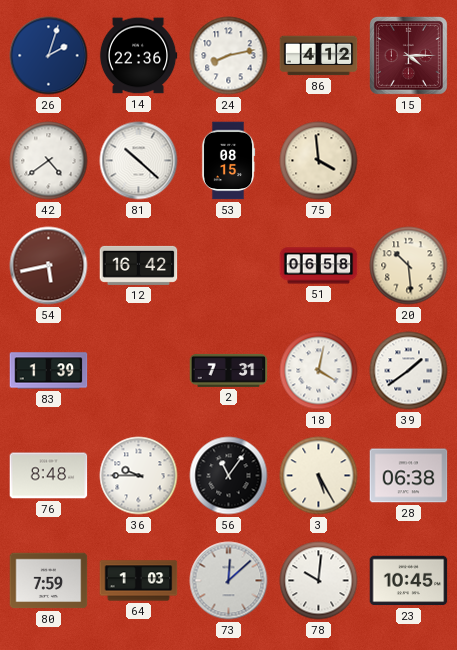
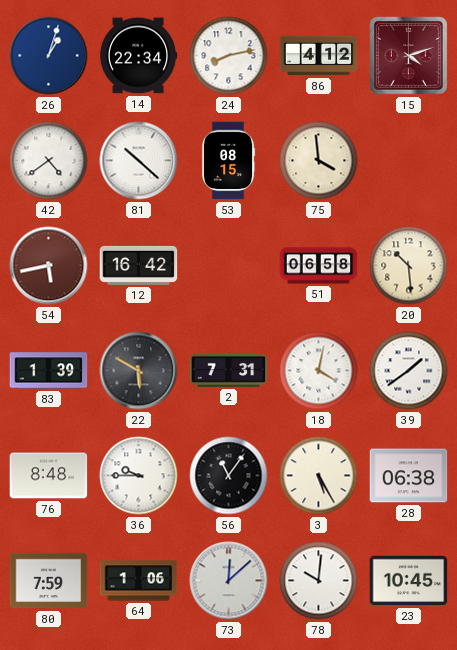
26: 2:03 -> 1:03
14: 22:36 -> 22:34
15: 4:15 -> 4:12
22: none -> 5:50
64: 1:03 -> 1:06
